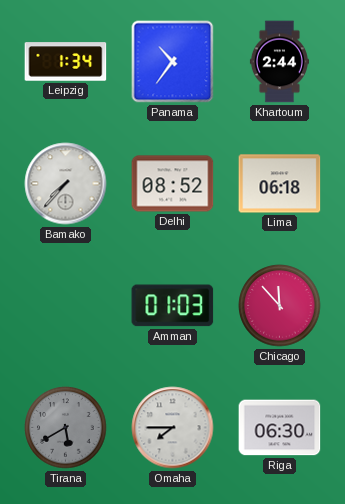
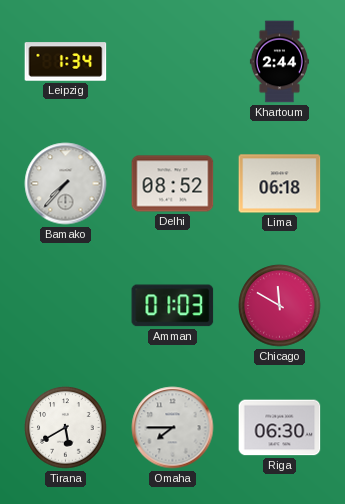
Panama: 10:36 -> none
Chicago: 11:53 -> 11:50
Tirana dial: grey -> white
